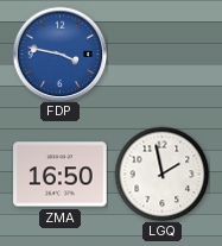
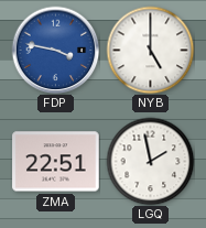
NYB: none -> 5:00
ZMA: 16:50 -> 22:51
